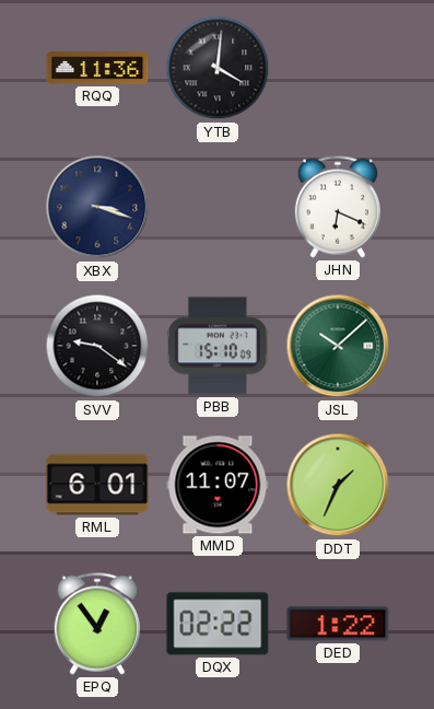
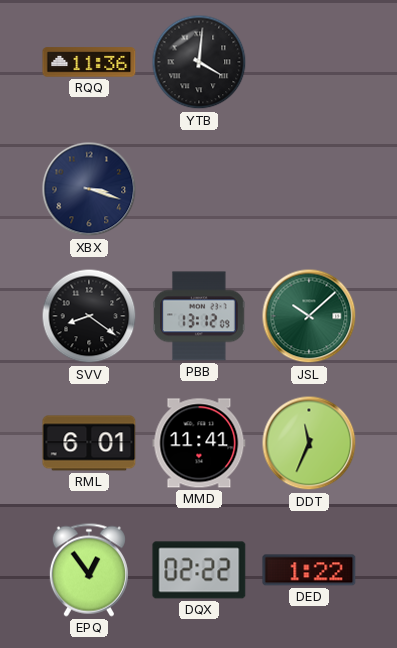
JHN: 6:19 -> none
SVV: 9:21 -> 8:21
PBB: 15:10 -> 13:12
MMD: 11:07 -> 11:41
DDT: 1:34 -> 11:34
